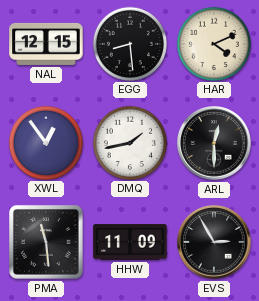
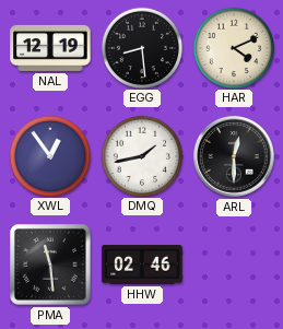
NAL: 12:15 -> 12:19
HHW: 11:09 -> 02:46
EVS: 2:55 -> none
